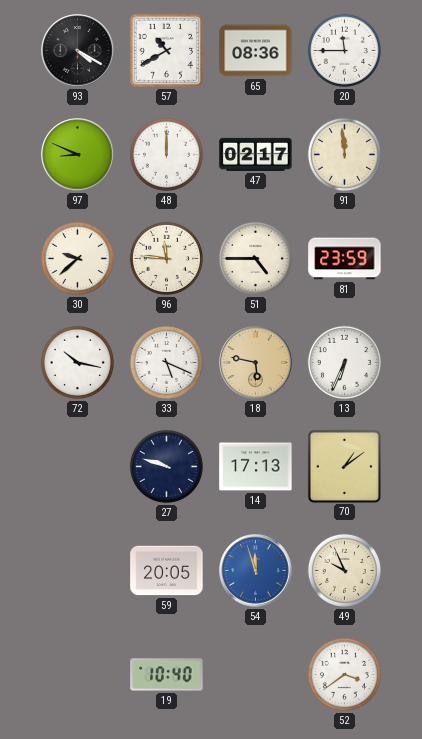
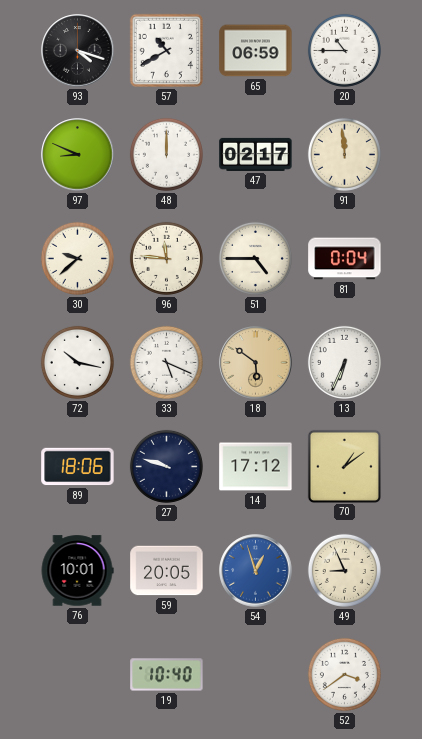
93: 4:20 -> 4:18
65: 08:36 -> 06:59
20: 11:45 -> 10:45
81: 23:59 -> 0:04
18: 5:47 -> 5:51
89: none -> 18:06
14: 17:13 -> 17:12
76: none -> 10:01
54: 11:57 -> 12:57
49: 9:56 -> 8:56
